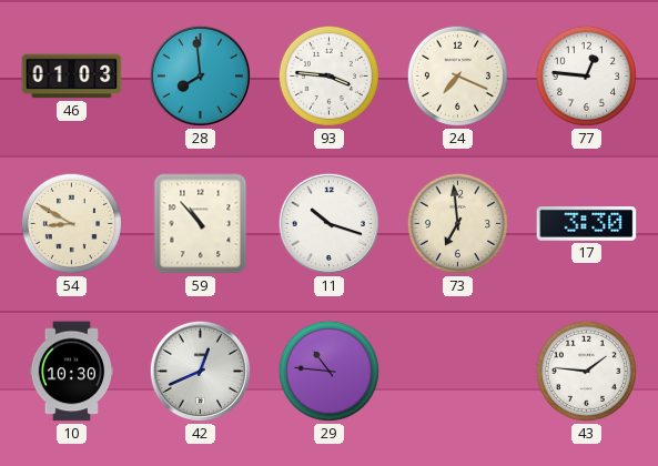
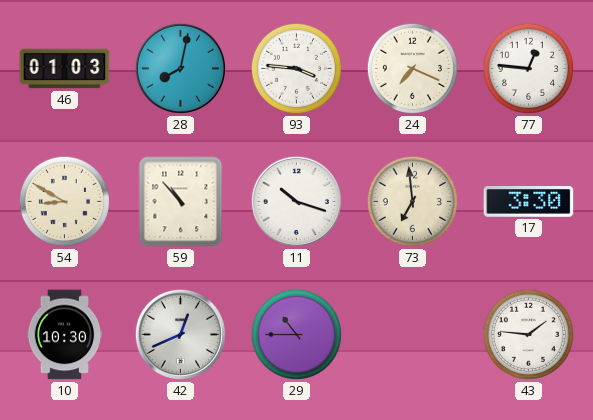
28: 7:59 -> 8:02
29: 10:46 -> 10:45
